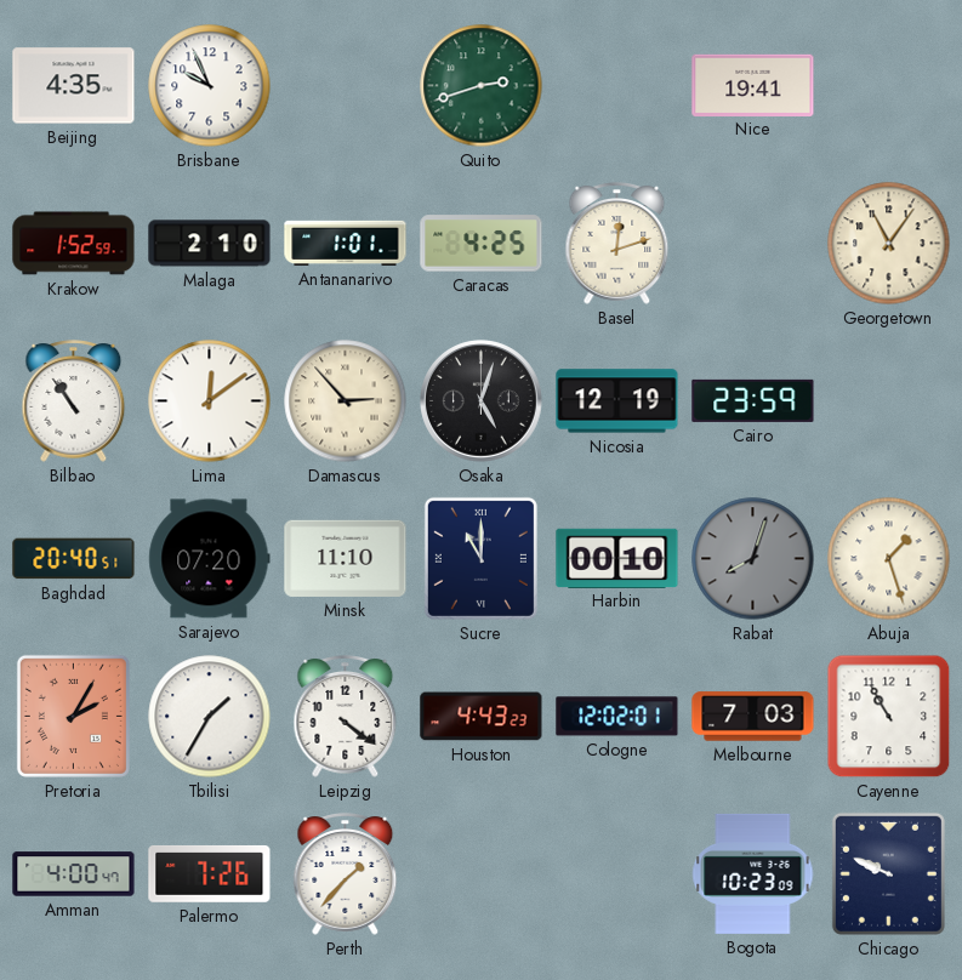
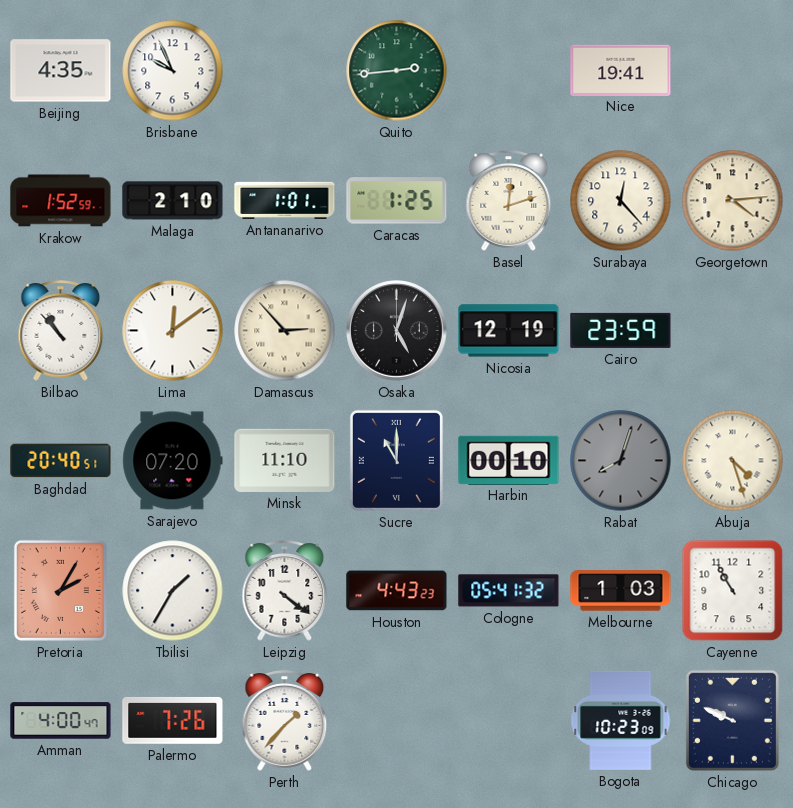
Quito: 2:42 -> 2:44
Caracas: 4:25 -> 1:25
Surabaya: none -> 12:23
Georgetown: 11:06 -> 4:14
Bilbao: 10:54 -> 10:53
Abuja: 1:27 -> 4:27
Cologne: 12:02 -> 05:41
Melbourne: 7:03 -> 1:03
